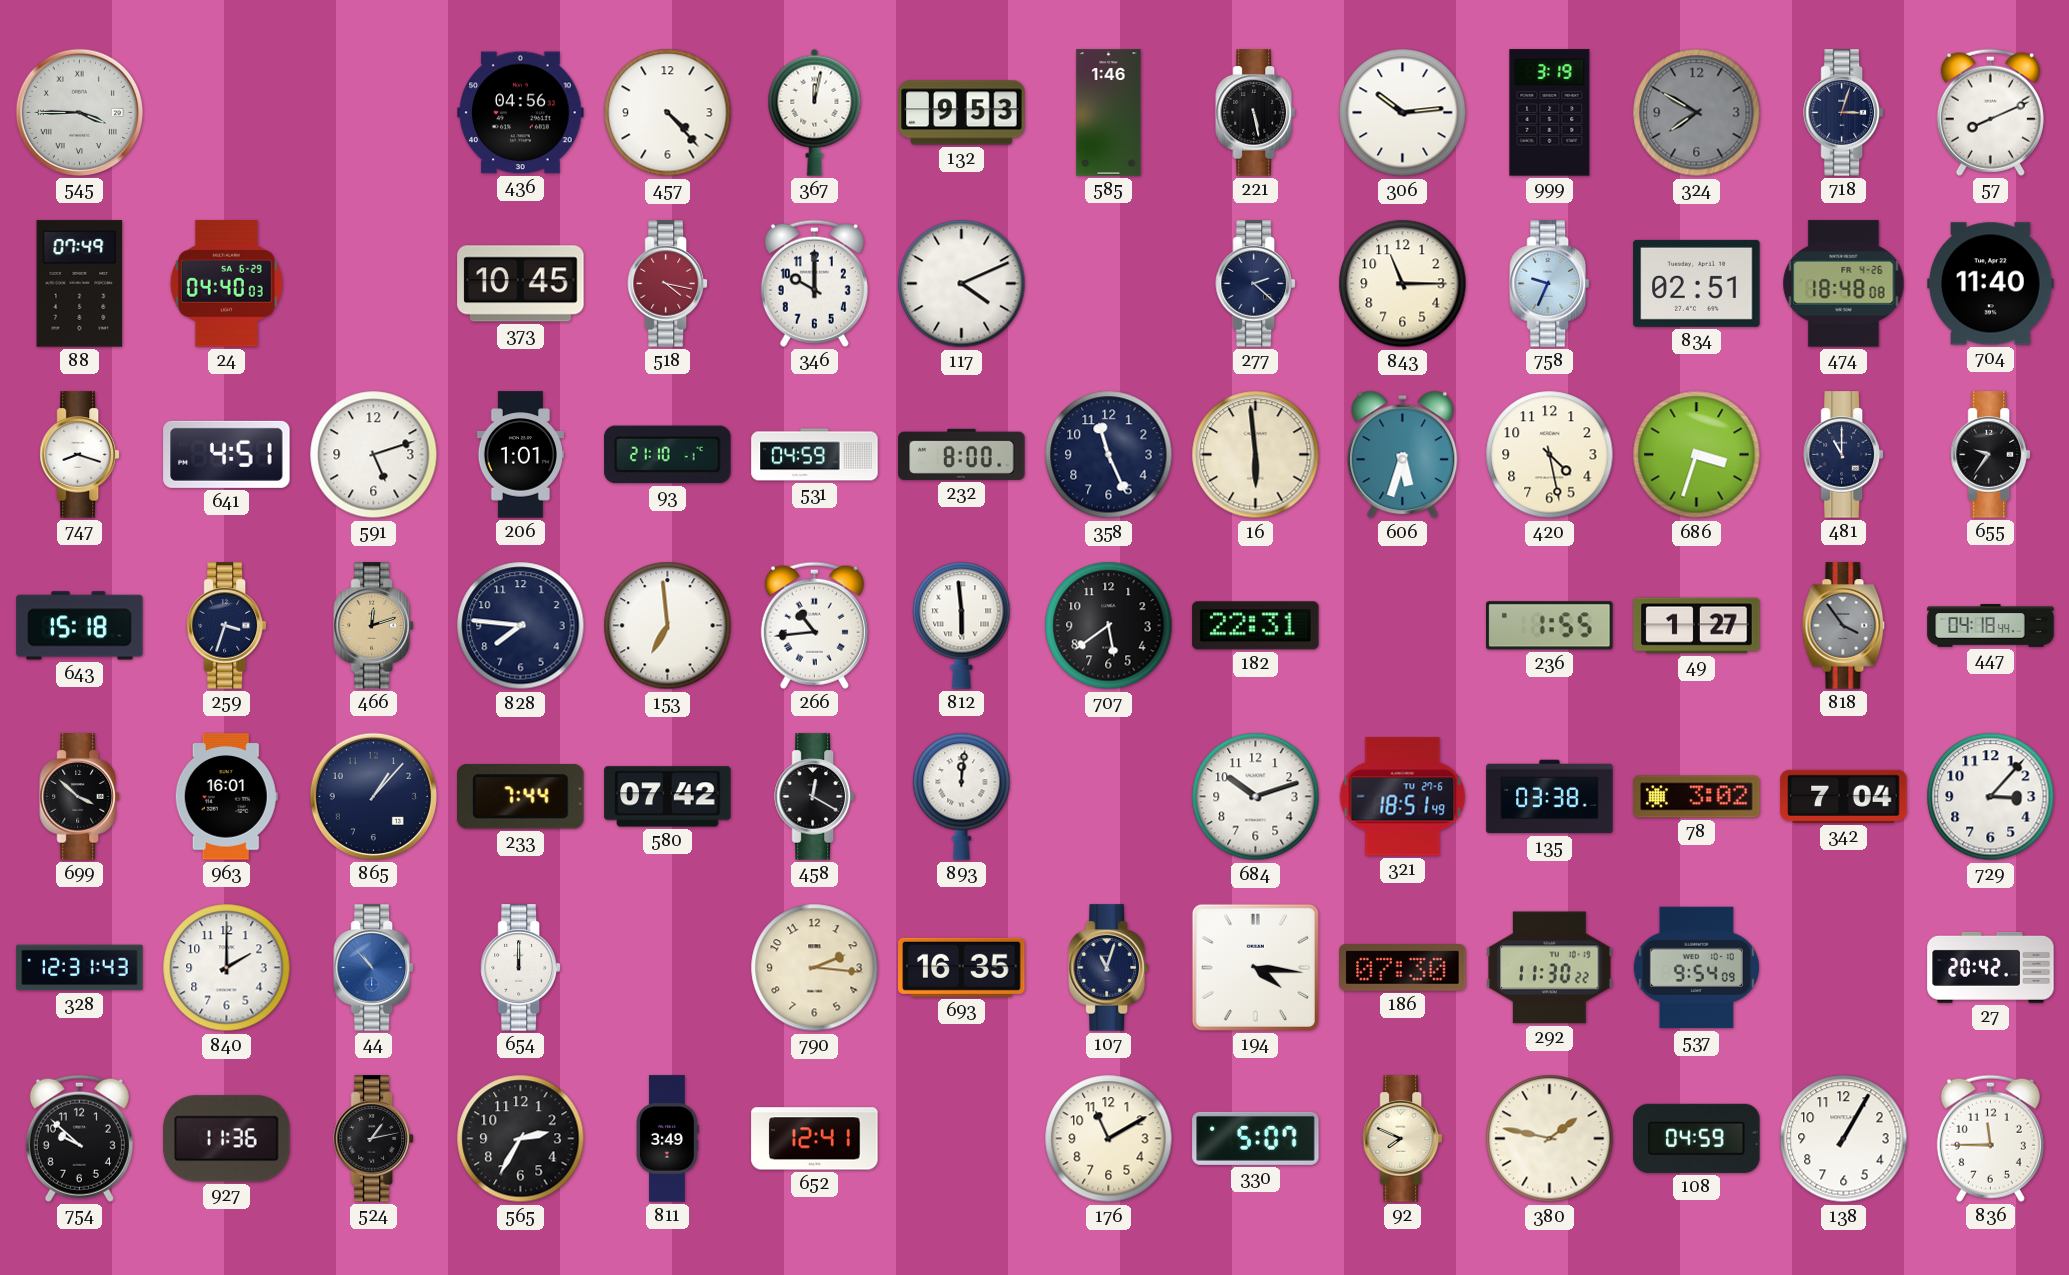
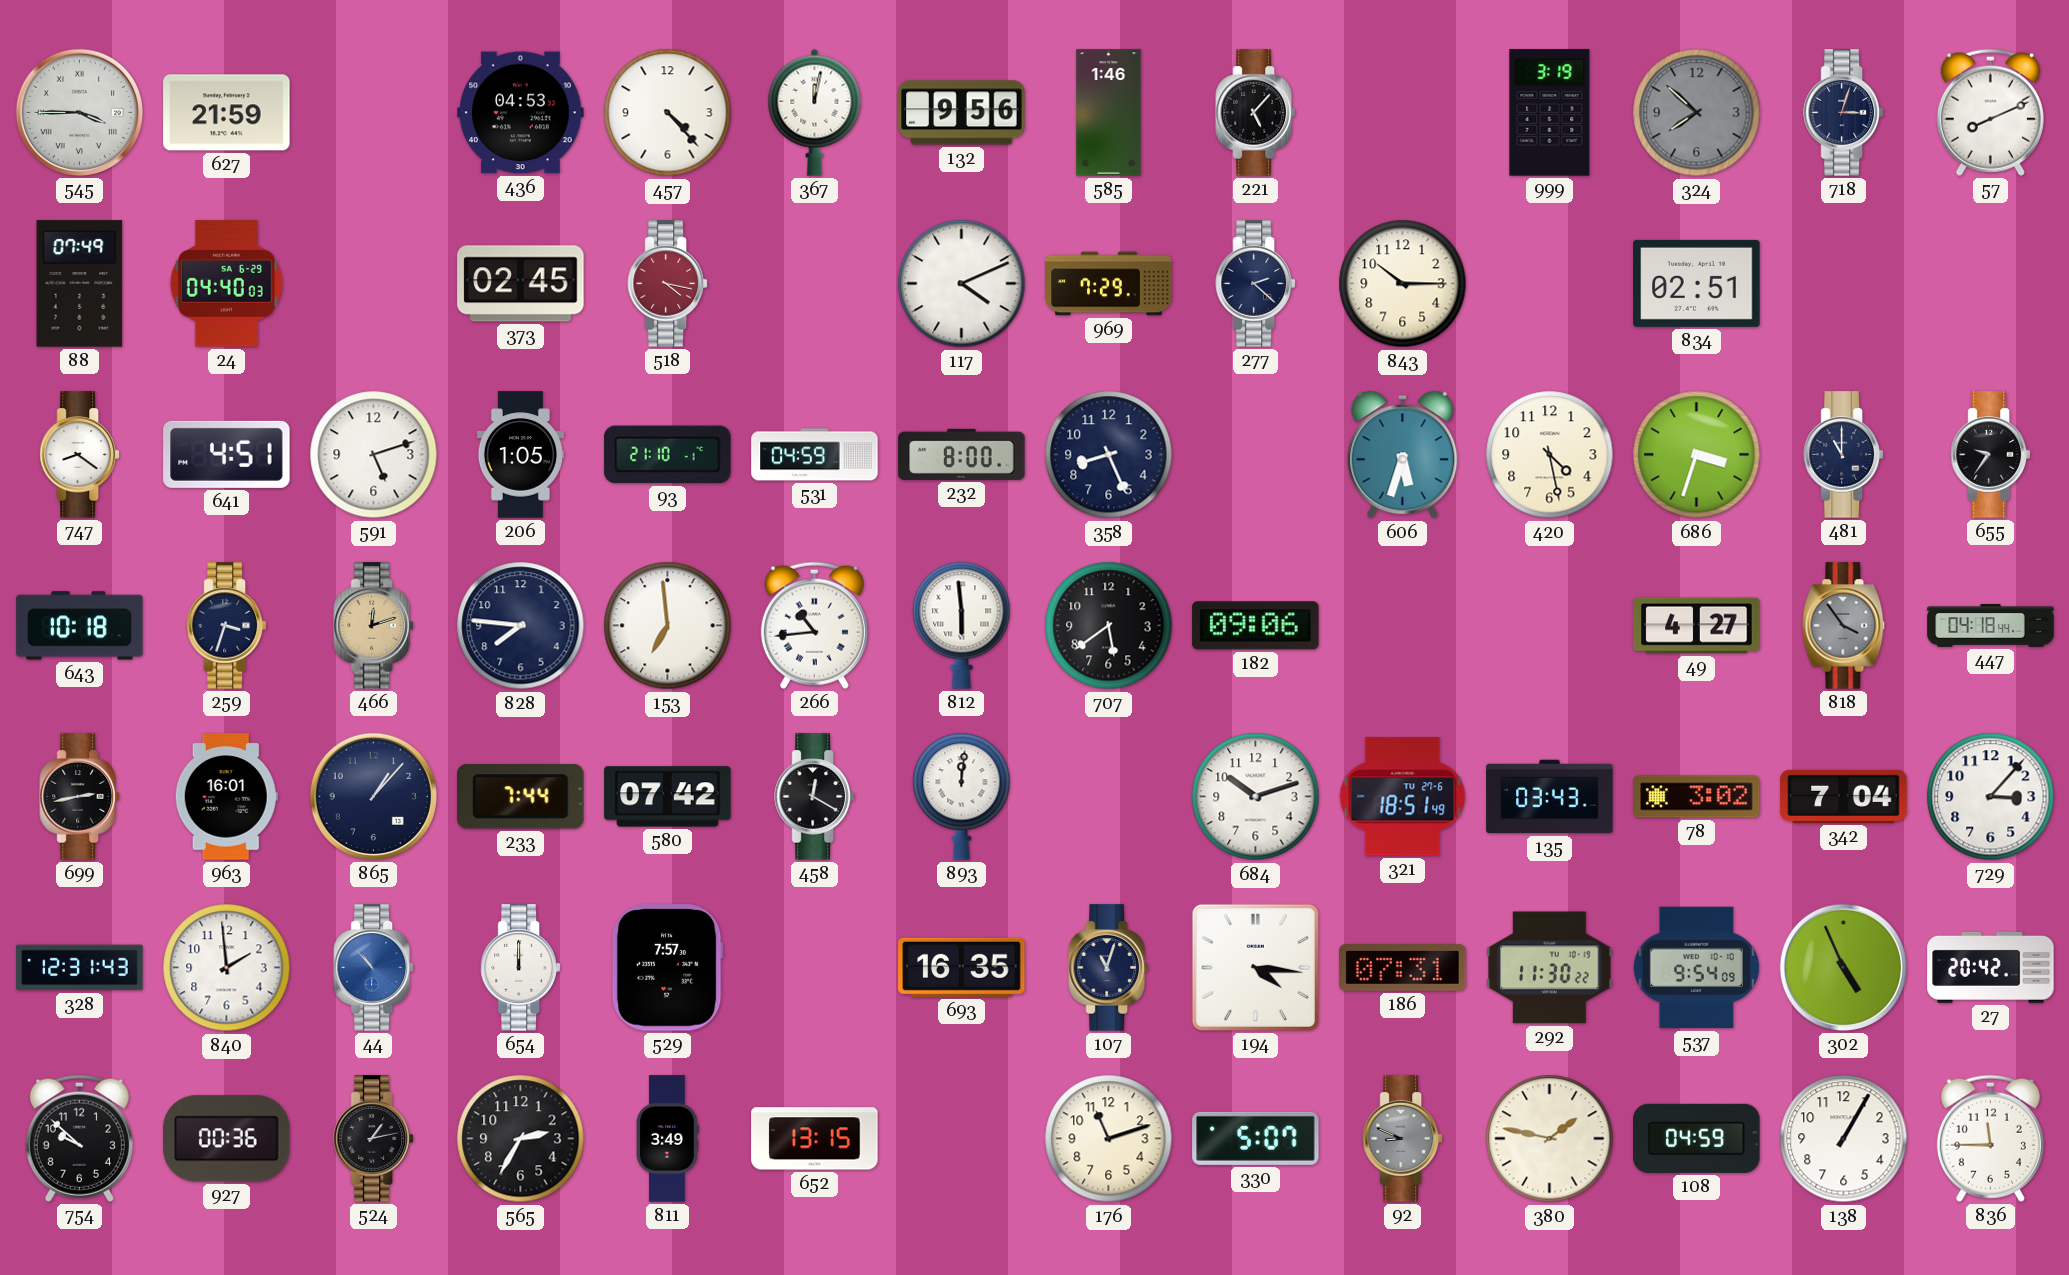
627: none -> 21:59
436: 04:56 -> 04:53
132: 9:53 -> 9:56
221: 5:28 -> 5:07
306: 10:14 -> none
324: 7:50 -> 7:52
373: 10:45 -> 02:45
346: 10:00 -> none
969: none -> 7:29
843: 11:15 -> 10:15
758: 9:34 -> none
474: 18:48 -> none
704: 11:40 -> none
747: 8:18 -> 8:21
206: 1:01 -> 1:05
358: 11:26 -> 8:26
16: 5:59 -> none
643: 15:18 -> 10:18
182: 22:31 -> 09:06
236: 1:55 -> none
49: 1:27 -> 4:27
699: 3:52 -> 2:43
135: 03:38 -> 03:43
840: 2:00 -> 1:59
529: none -> 7:57
790: 2:16 -> none
186: 07:30 -> 07:31
302: none -> 4:56
927: 11:36 -> 00:36
652: 12:41 -> 13:15
176: 11:10 -> 11:12
92: 7:49 -> 8:49
92 dial: cream -> grey
